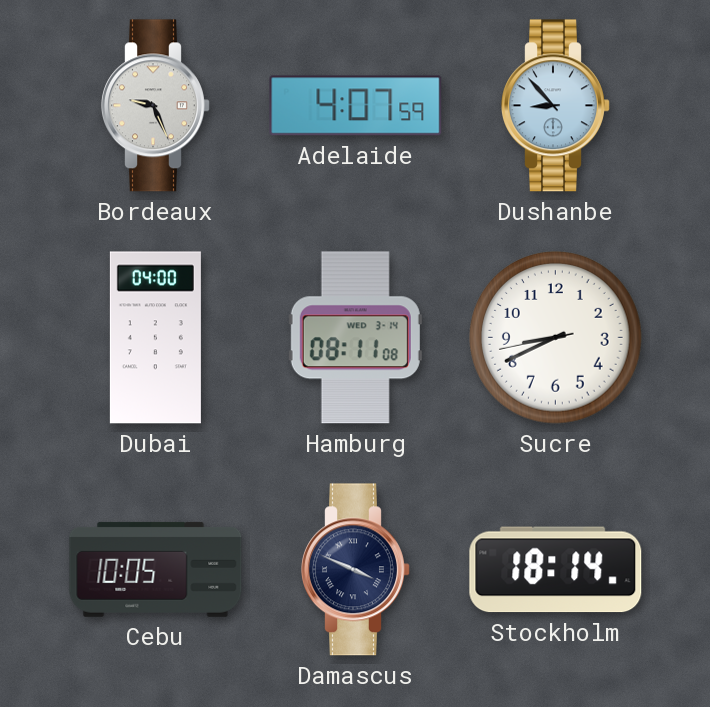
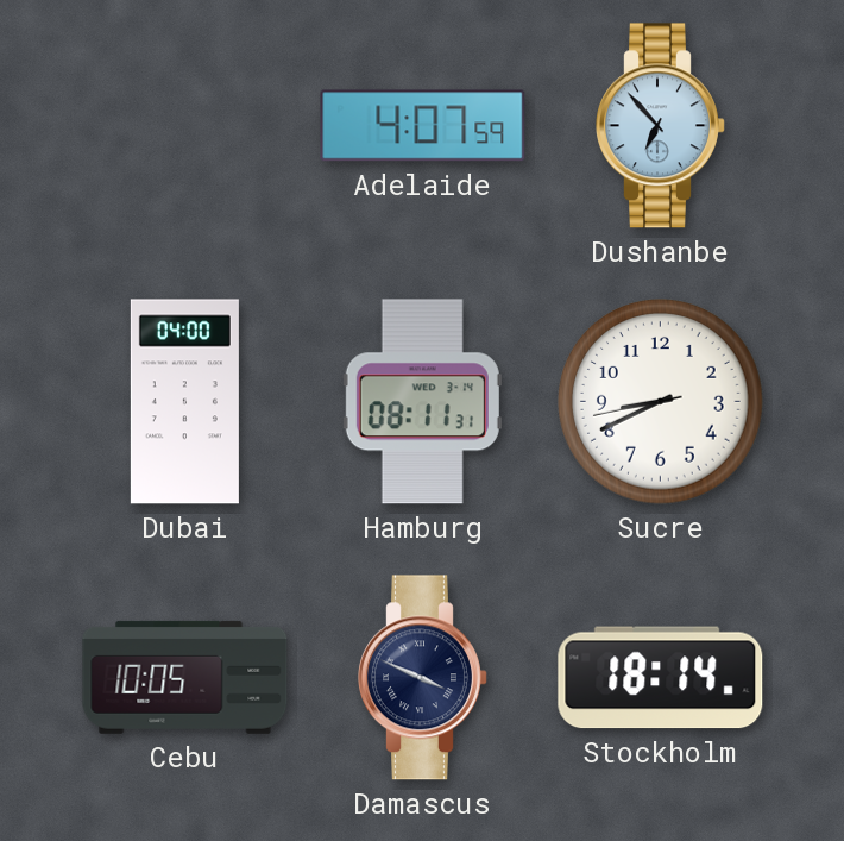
Bordeaux: 9:26 -> none
Dushanbe: 8:53 -> 6:53
Hamburg: 08:11:08 -> 08:11:31
